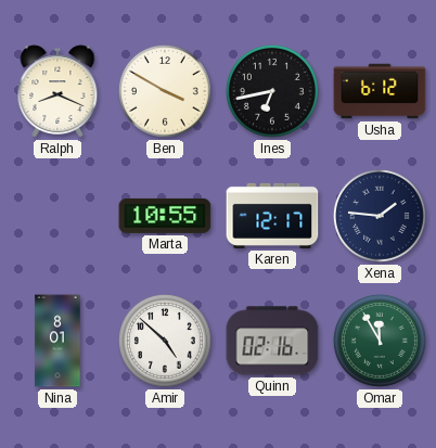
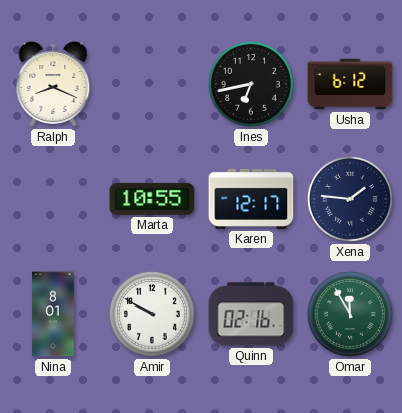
Ben: 3:50 -> none
Amir: 4:52 -> 9:50
